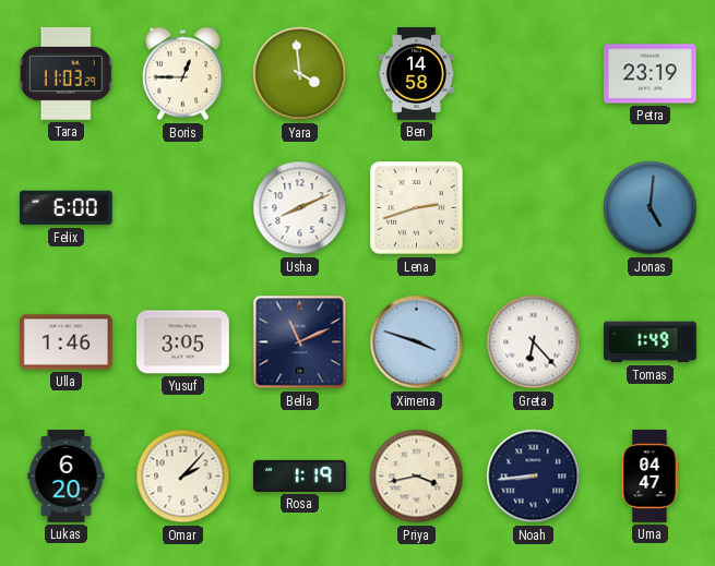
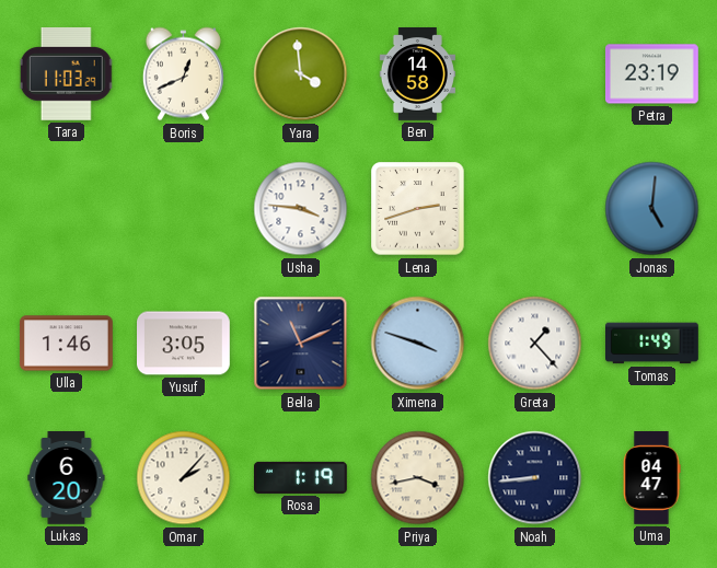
Boris: 12:45 -> 12:41
Felix: 6:00 -> none
Usha: 8:11 -> 3:46
Greta: 6:23 -> 1:23
